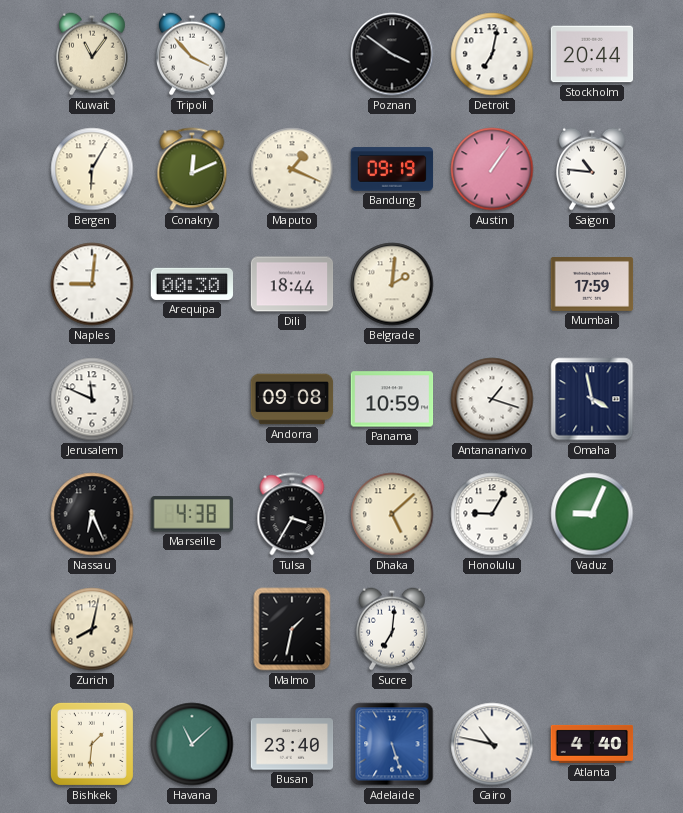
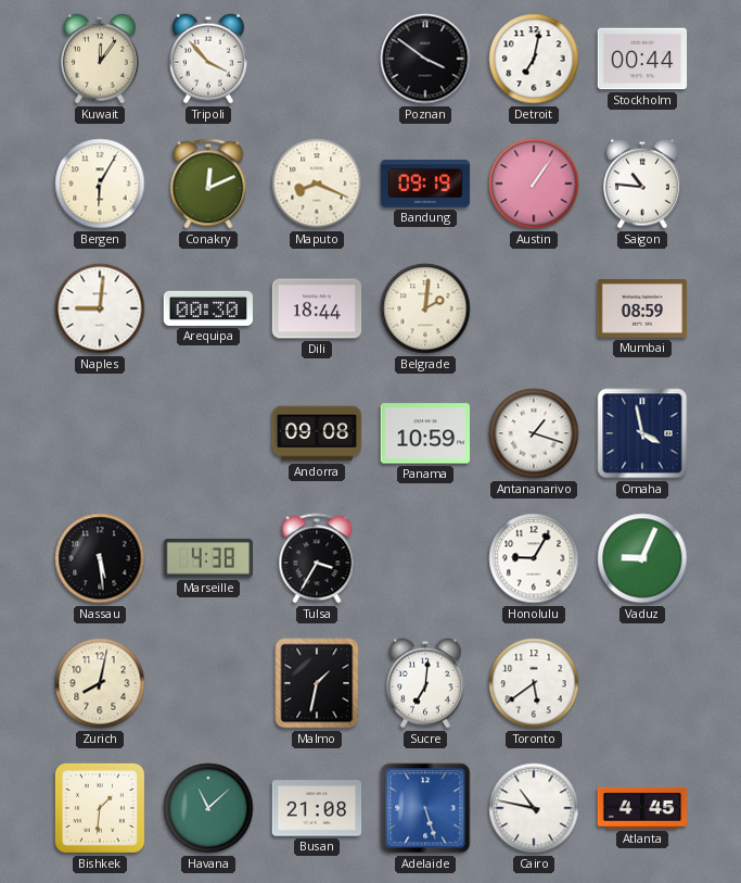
Kuwait: 11:06 -> 12:06
Stockholm: 20:44 -> 00:44
Maputo: 1:19 -> 8:19
Mumbai: 17:59 -> 08:59
Jerusalem: 11:49 -> none
Nassau: 6:26 -> 5:29
Dhaka: 5:08 -> none
Toronto: none -> 5:39
Busan: 23:40 -> 21:08
Atlanta: 4:40 -> 4:45
